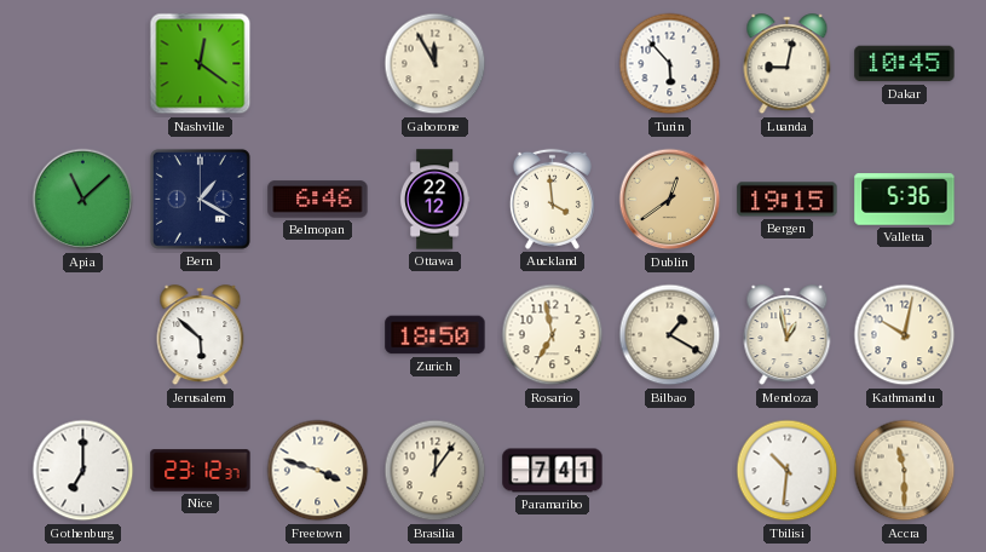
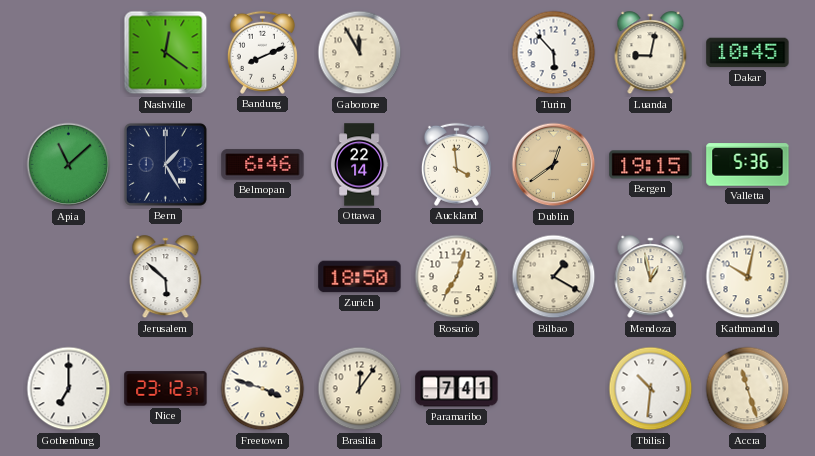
Bandung: none -> 8:11
Bern: 1:20 -> 1:25
Ottawa: 22:12 -> 22:14
Rosario: 6:58 -> 7:03
Accra: 11:30 -> 11:27
